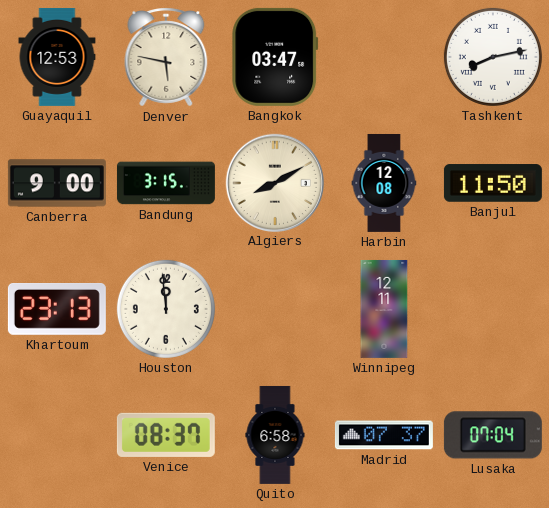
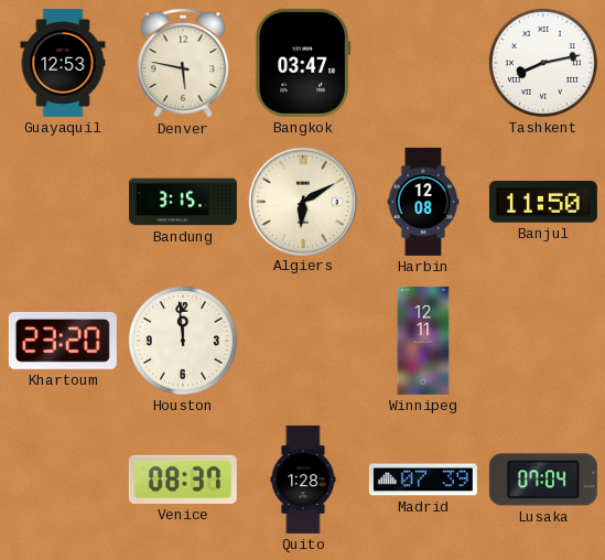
Canberra: 9:00 -> none
Algiers: 8:10 -> 6:10
Khartoum: 23:13 -> 23:20
Quito: 6:58 -> 1:28
Madrid: 07:37 -> 07:39
